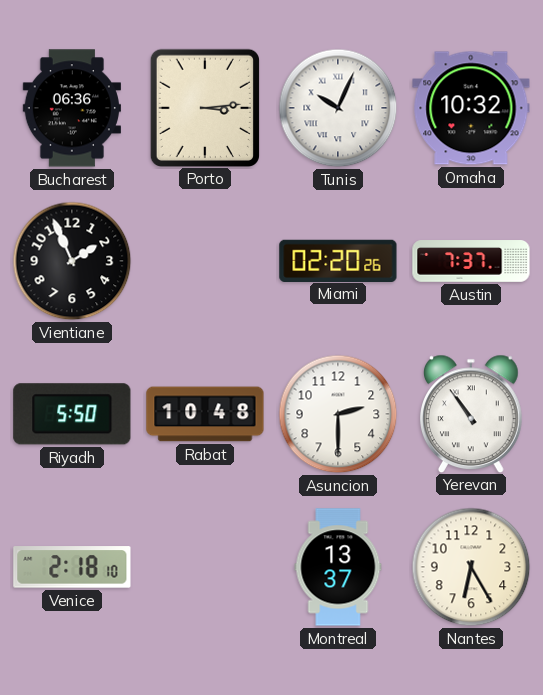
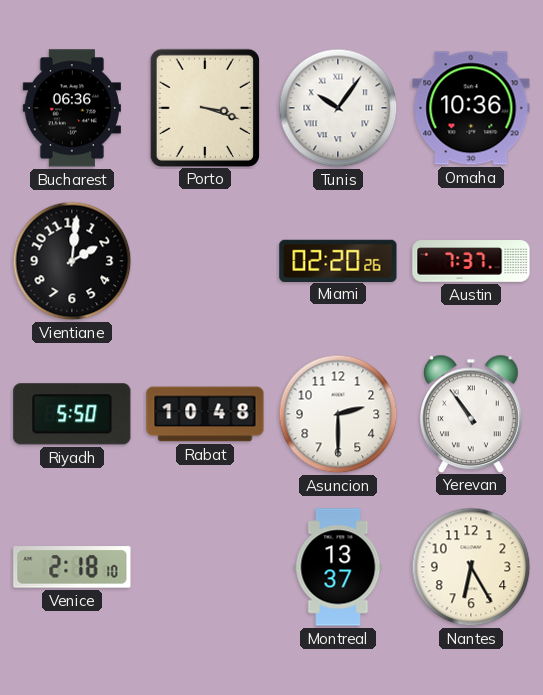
Porto: 3:14 -> 3:18
Tunis: 10:04 -> 10:06
Omaha: 10:32 -> 10:36
Vientiane: 1:56 -> 2:01
